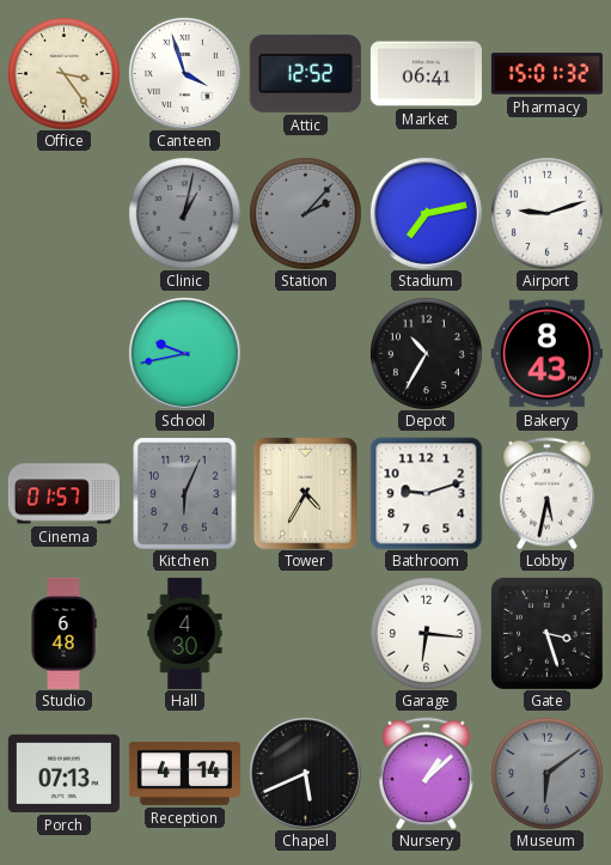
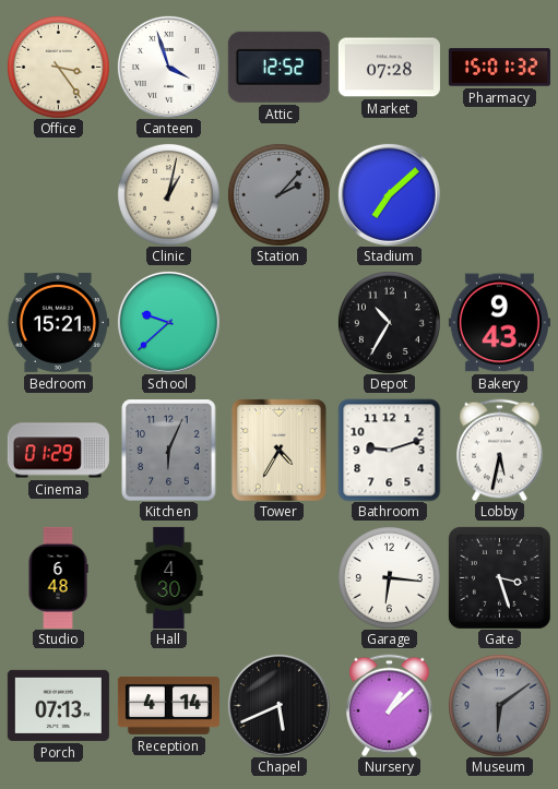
Market: 06:41 -> 07:28
Clinic dial: grey -> cream
Stadium: 7:13 -> 7:08
Airport: 9:12 -> none
Bedroom: none -> 15:21
School: 9:43 -> 9:38
Bakery: 8:43 -> 9:43
Cinema: 01:57 -> 01:29
